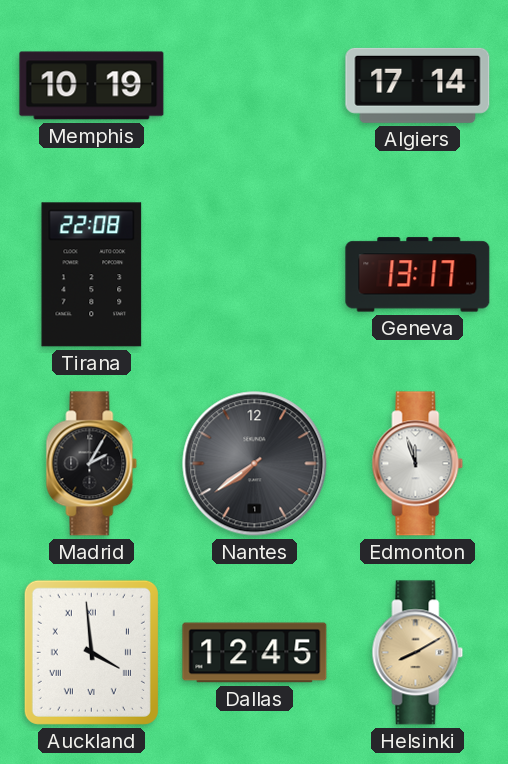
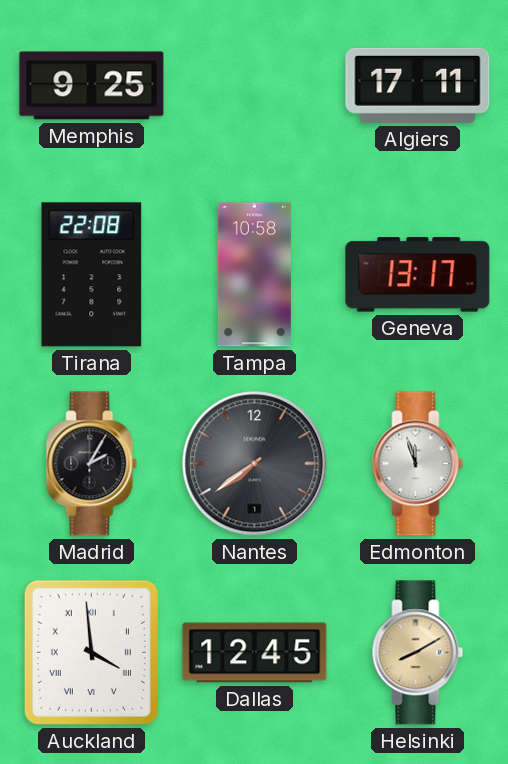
Memphis: 10:19 -> 9:25
Algiers: 17:14 -> 17:11
Tampa: none -> 10:58
